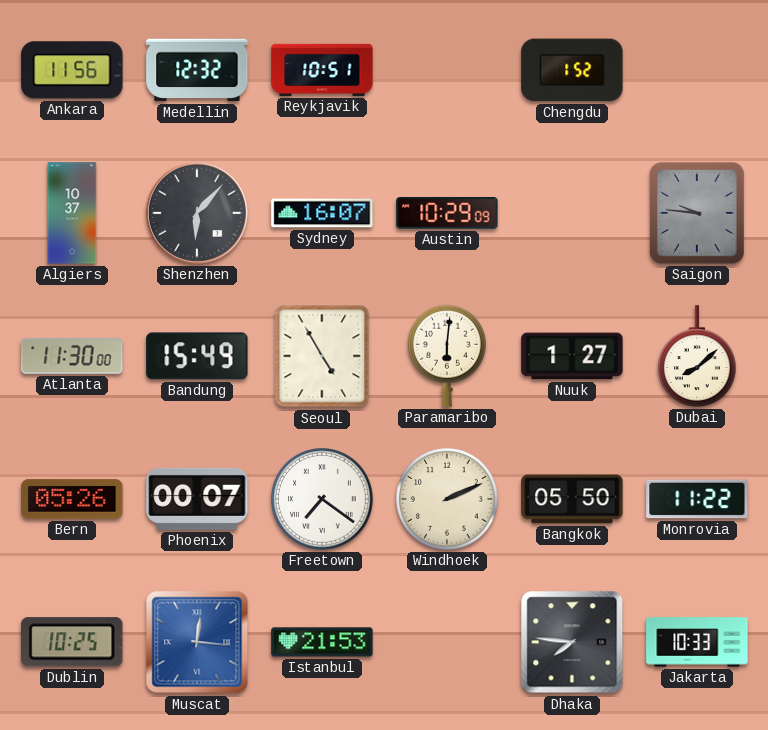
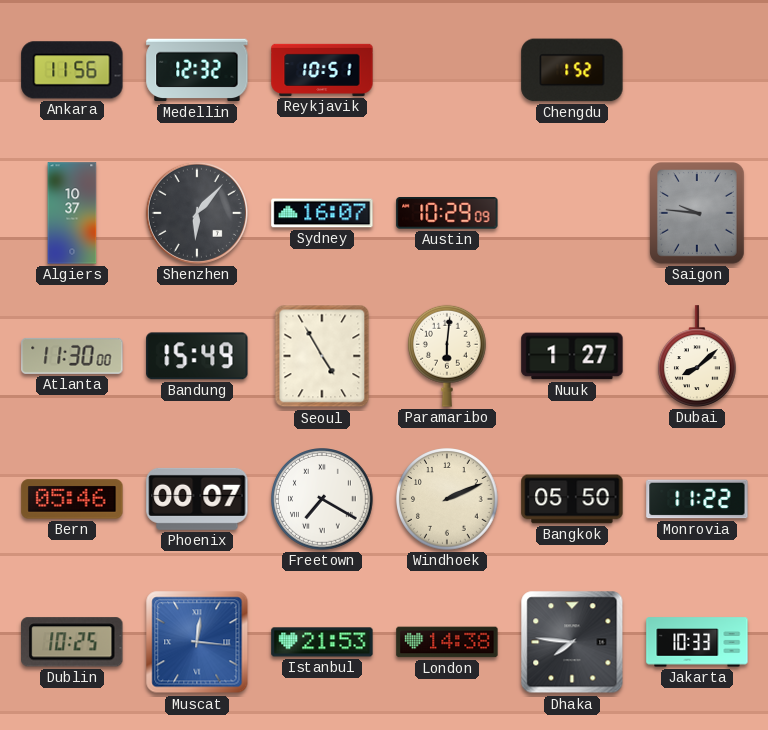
Bern: 05:26 -> 05:46
Freetown: 7:21 -> 7:20
London: none -> 14:38
